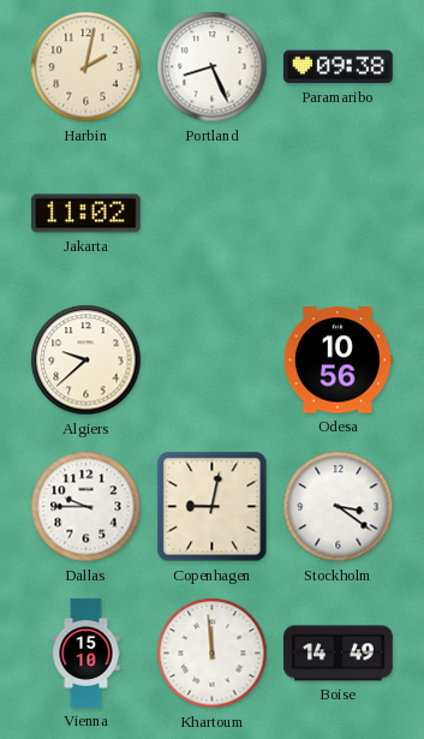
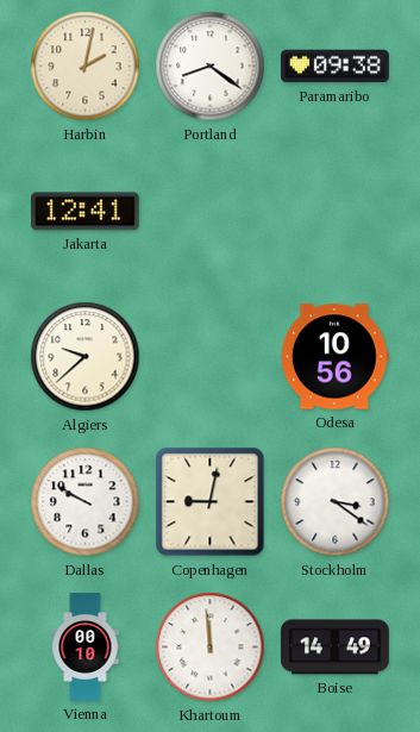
Portland: 8:26 -> 8:21
Jakarta: 11:02 -> 12:41
Dallas: 9:45 -> 9:50
Vienna: 15:10 -> 00:10
